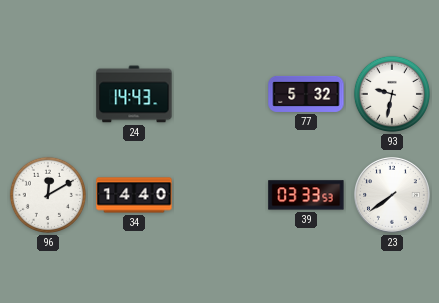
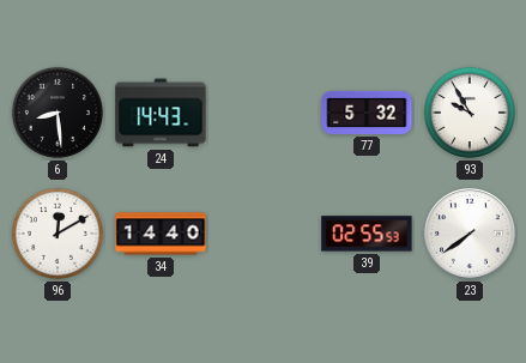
6: none -> 8:29
93: 9:32 -> 9:55
39: 03:33 -> 02:55
